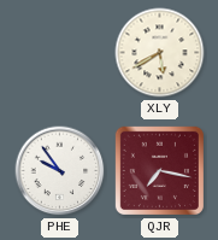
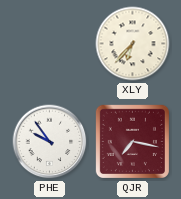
XLY: 5:40 -> 6:37
